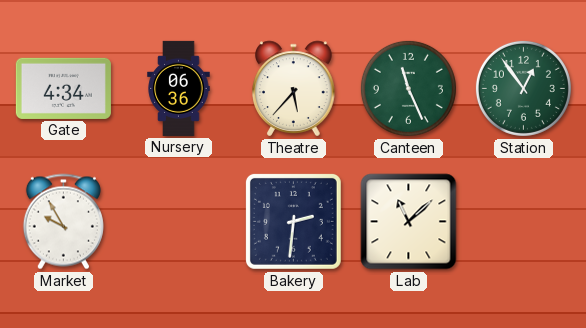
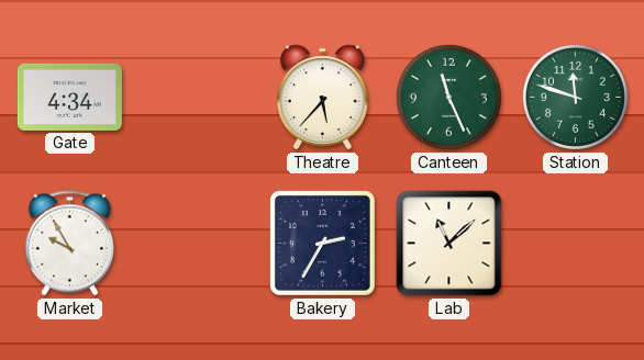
Nursery: 06:36 -> none
Station: 12:54 -> 11:48
Bakery: 2:31 -> 2:35
